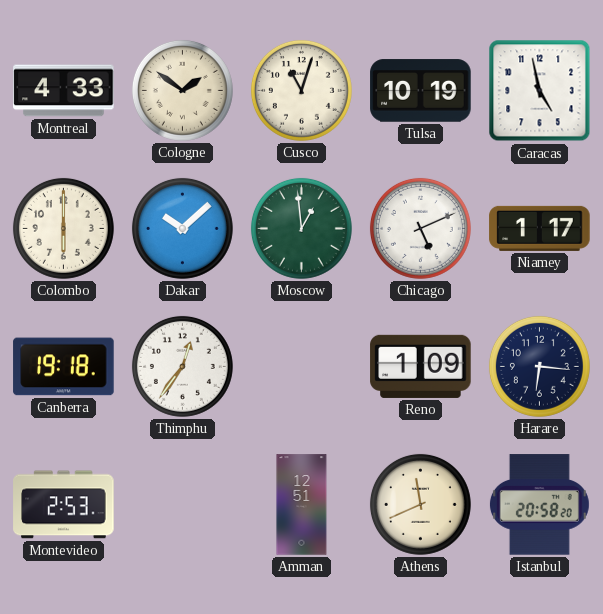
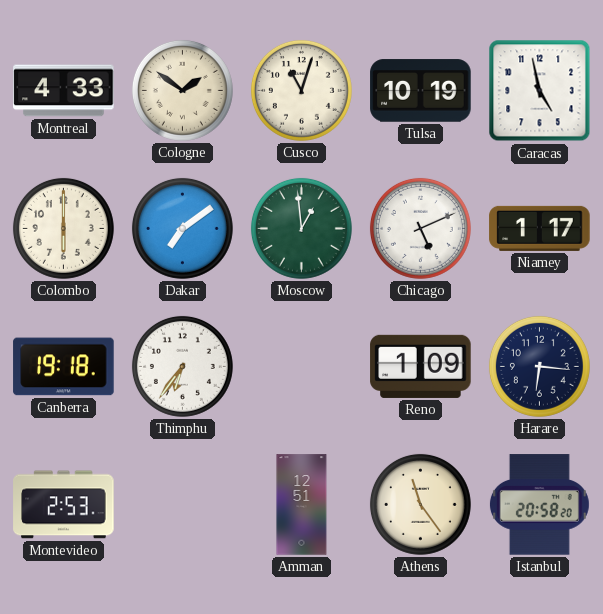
Dakar: 10:08 -> 7:09
Thimphu: 12:36 -> 6:36
Athens: 11:41 -> 11:24
